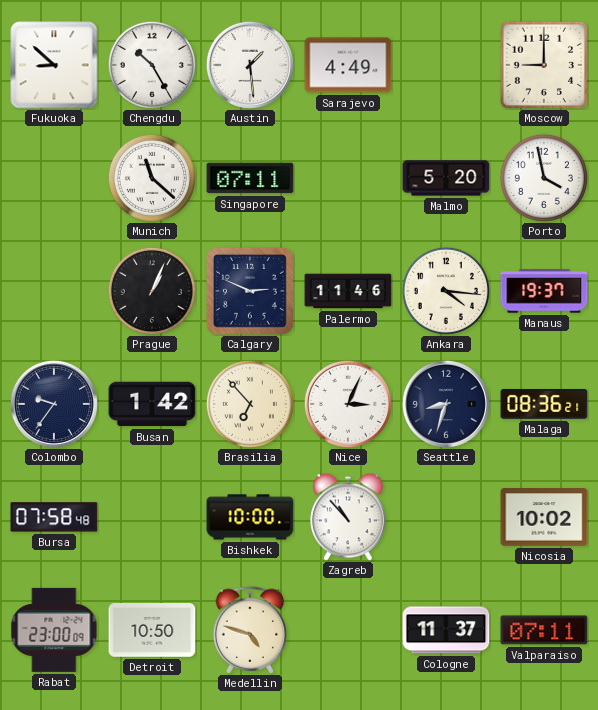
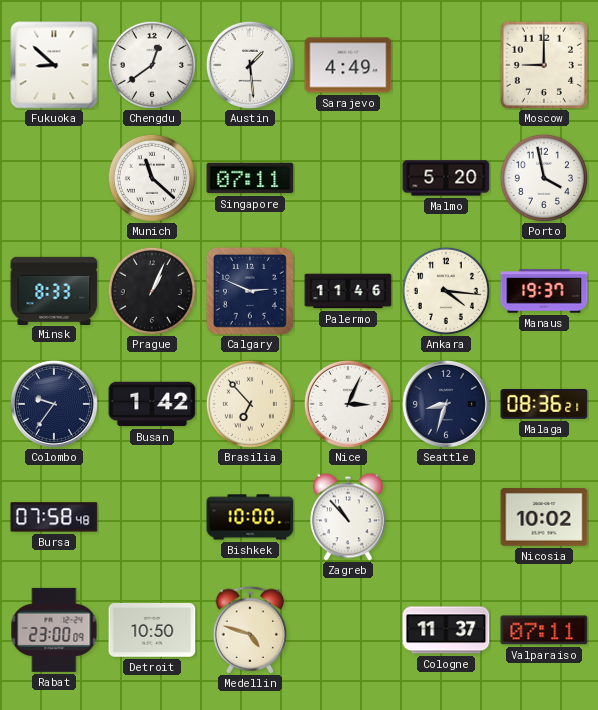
Chengdu: 10:25 -> 12:39
Minsk: none -> 8:33
